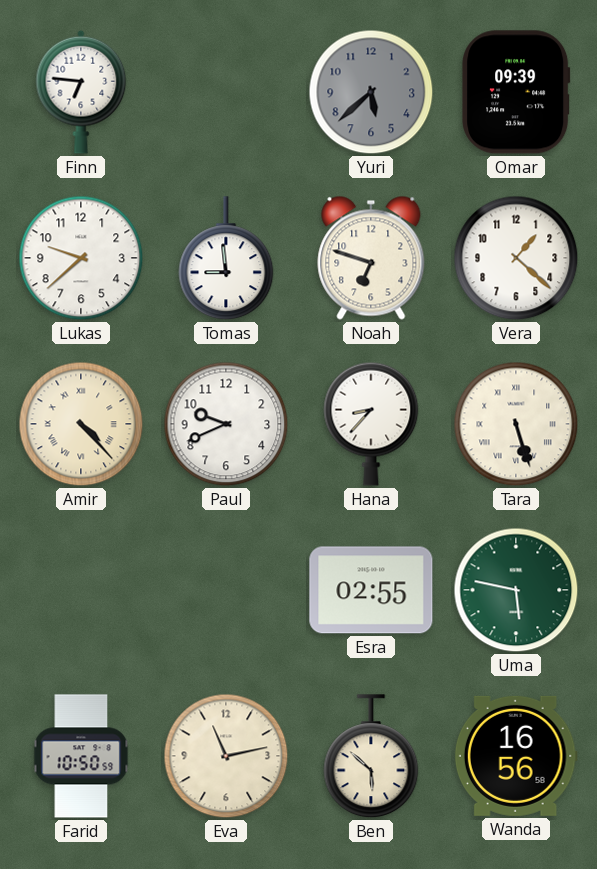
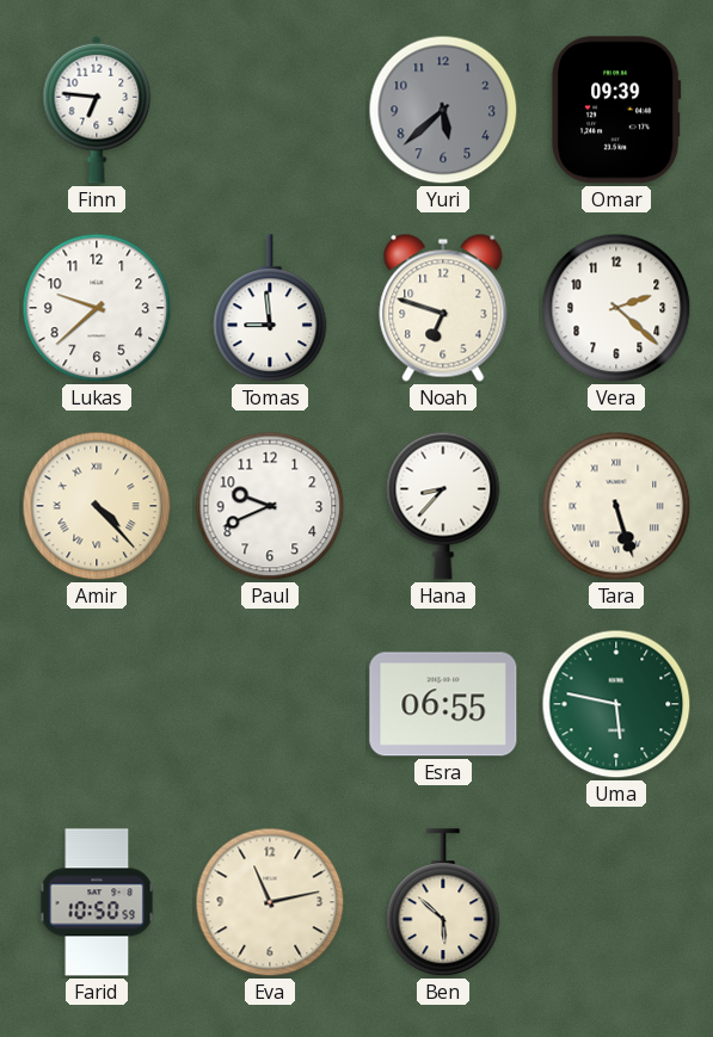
Vera: 1:22 -> 2:22
Esra: 02:55 -> 06:55
Wanda: 16:56 -> none
